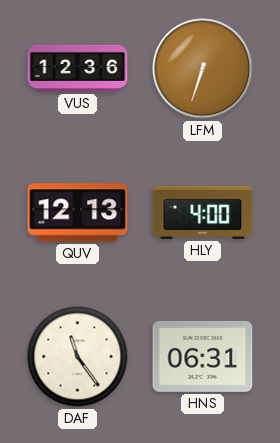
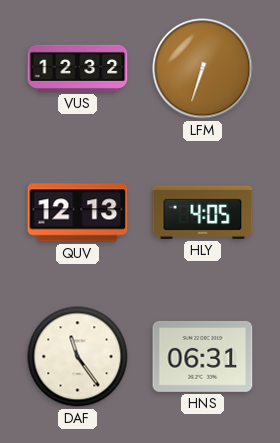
VUS: 12:36 -> 12:32
HLY: 4:00 -> 4:05
